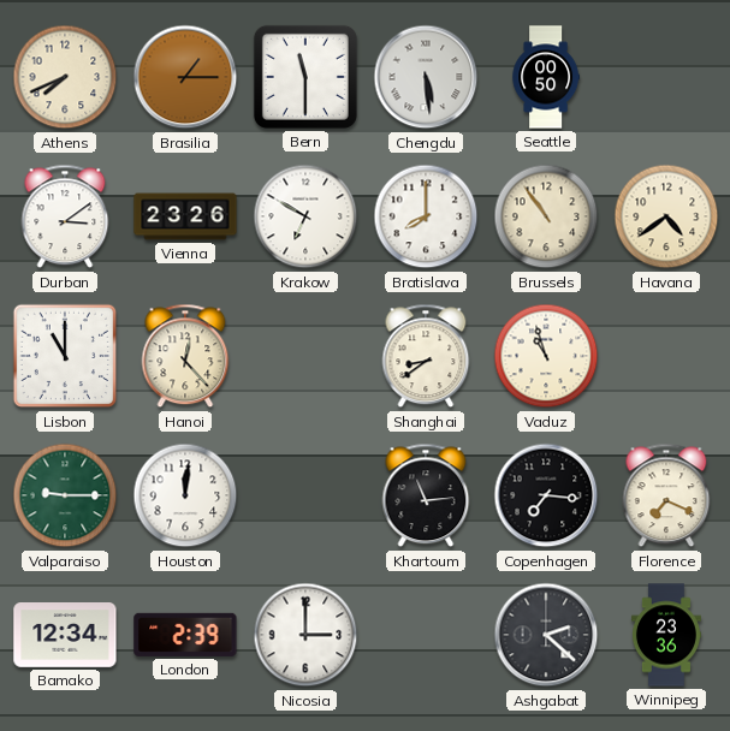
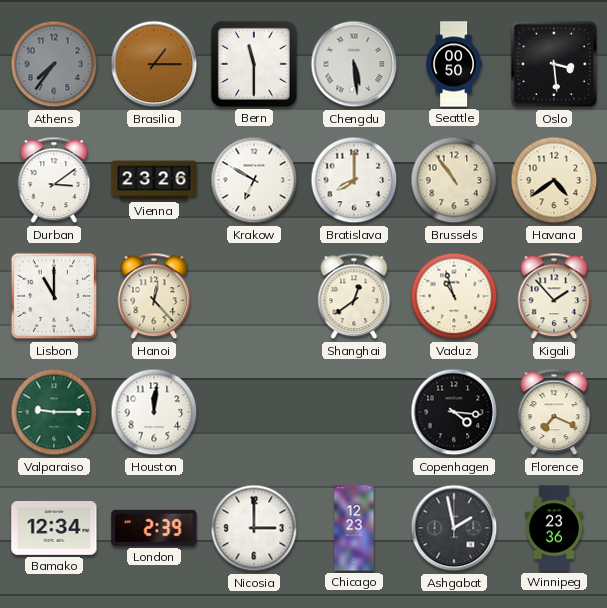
Athens: 7:41 -> 7:36
Athens dial: cream -> grey
Oslo: none -> 3:29
Shanghai: 8:39 -> 12:39
Kigali: none -> 1:53
Khartoum: 11:14 -> none
Copenhagen: 7:16 -> 4:16
Chicago: none -> 12:23
Ashgabat: 2:22 -> 1:58
